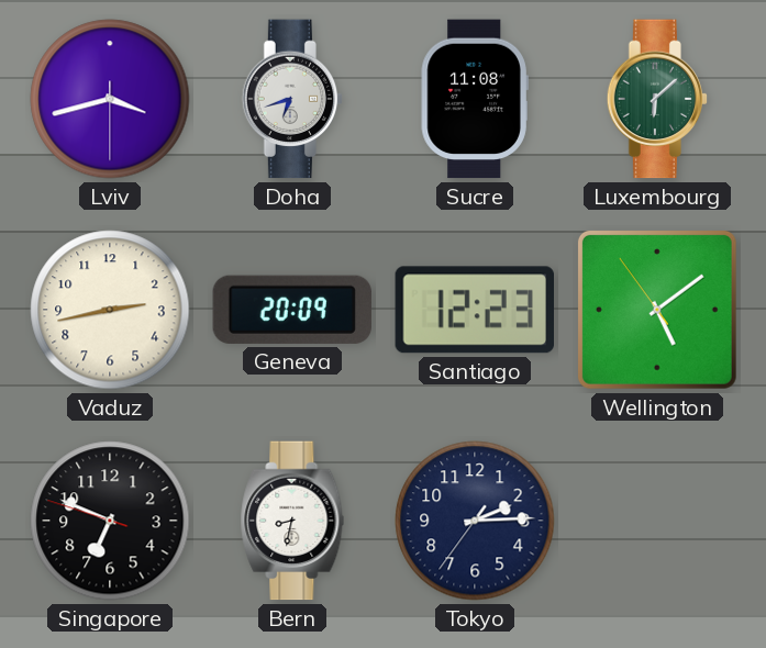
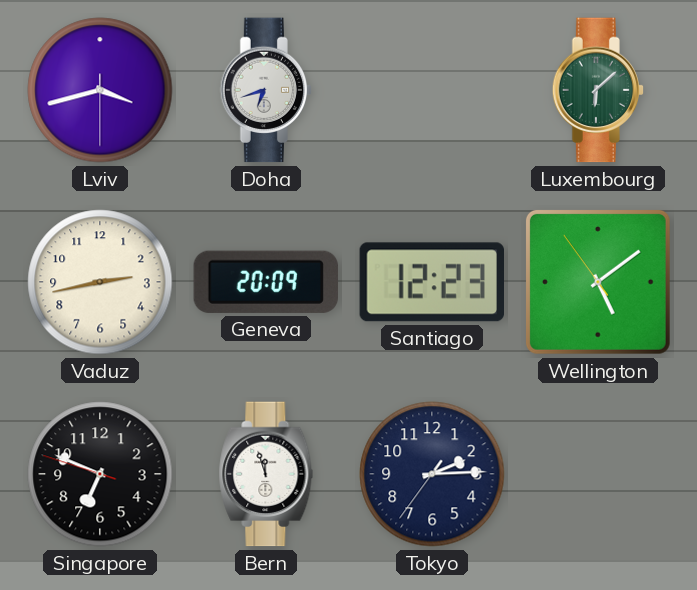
Sucre: 11:08 -> none
Bern: 8:32 -> 11:57
